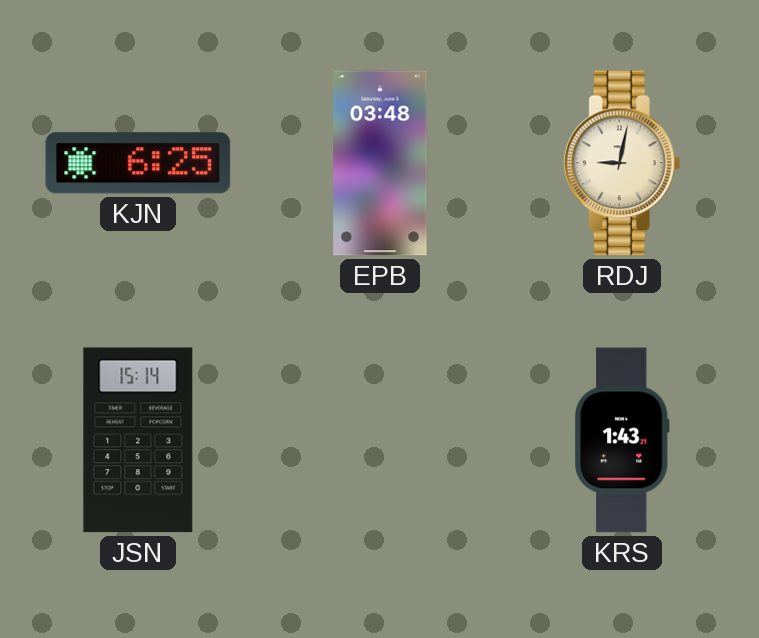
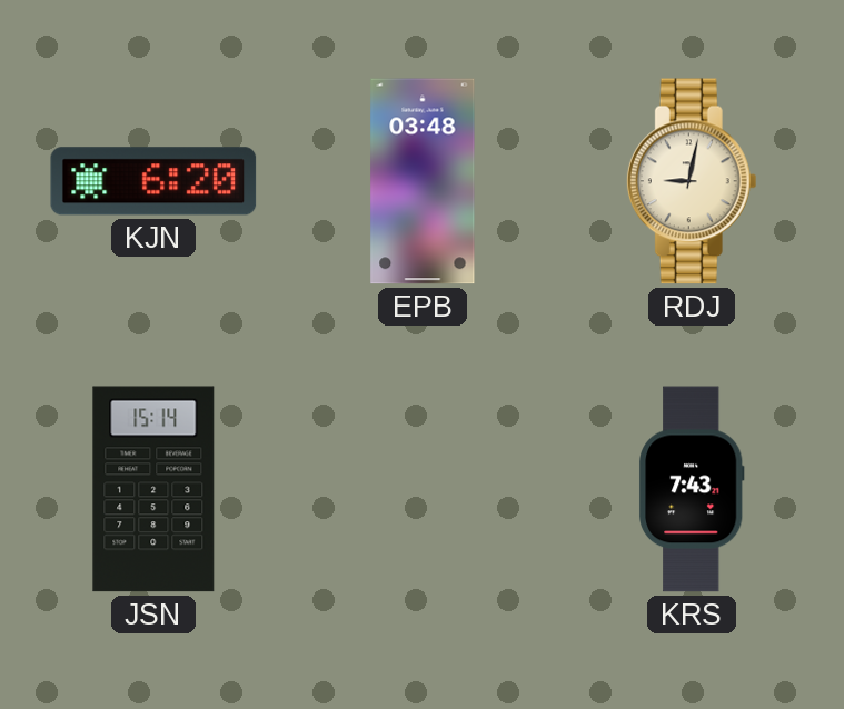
KJN: 6:25 -> 6:20
KRS: 1:43 -> 7:43
